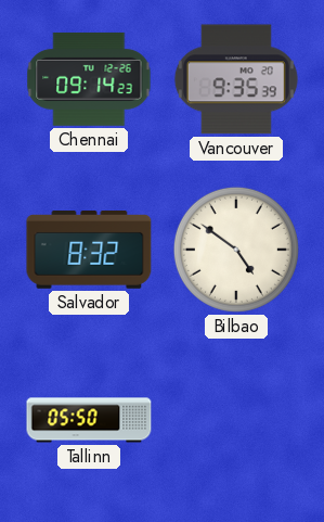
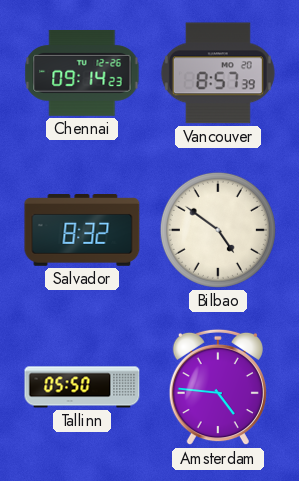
Vancouver: 9:35 -> 8:57
Amsterdam: none -> 4:46
